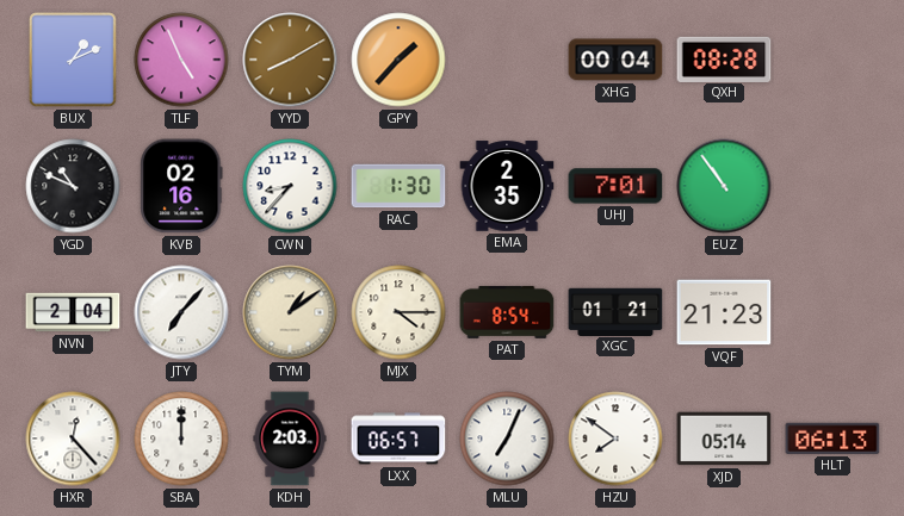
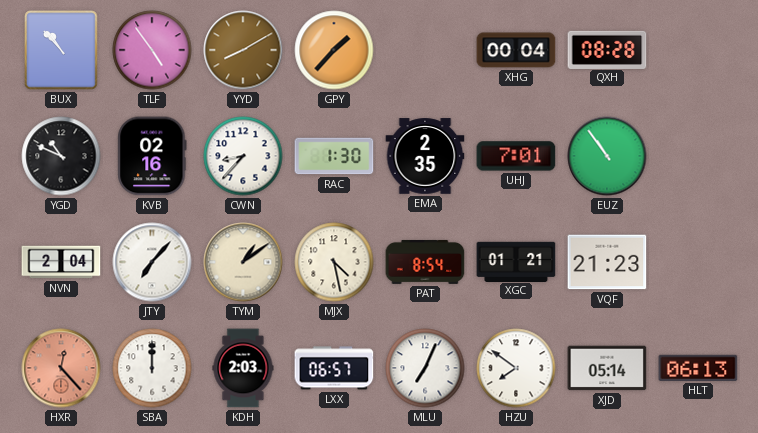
BUX: 1:11 -> 10:53
TLF: 4:56 -> 4:54
MJX: 4:15 -> 4:28
HXR dial: white -> salmon
